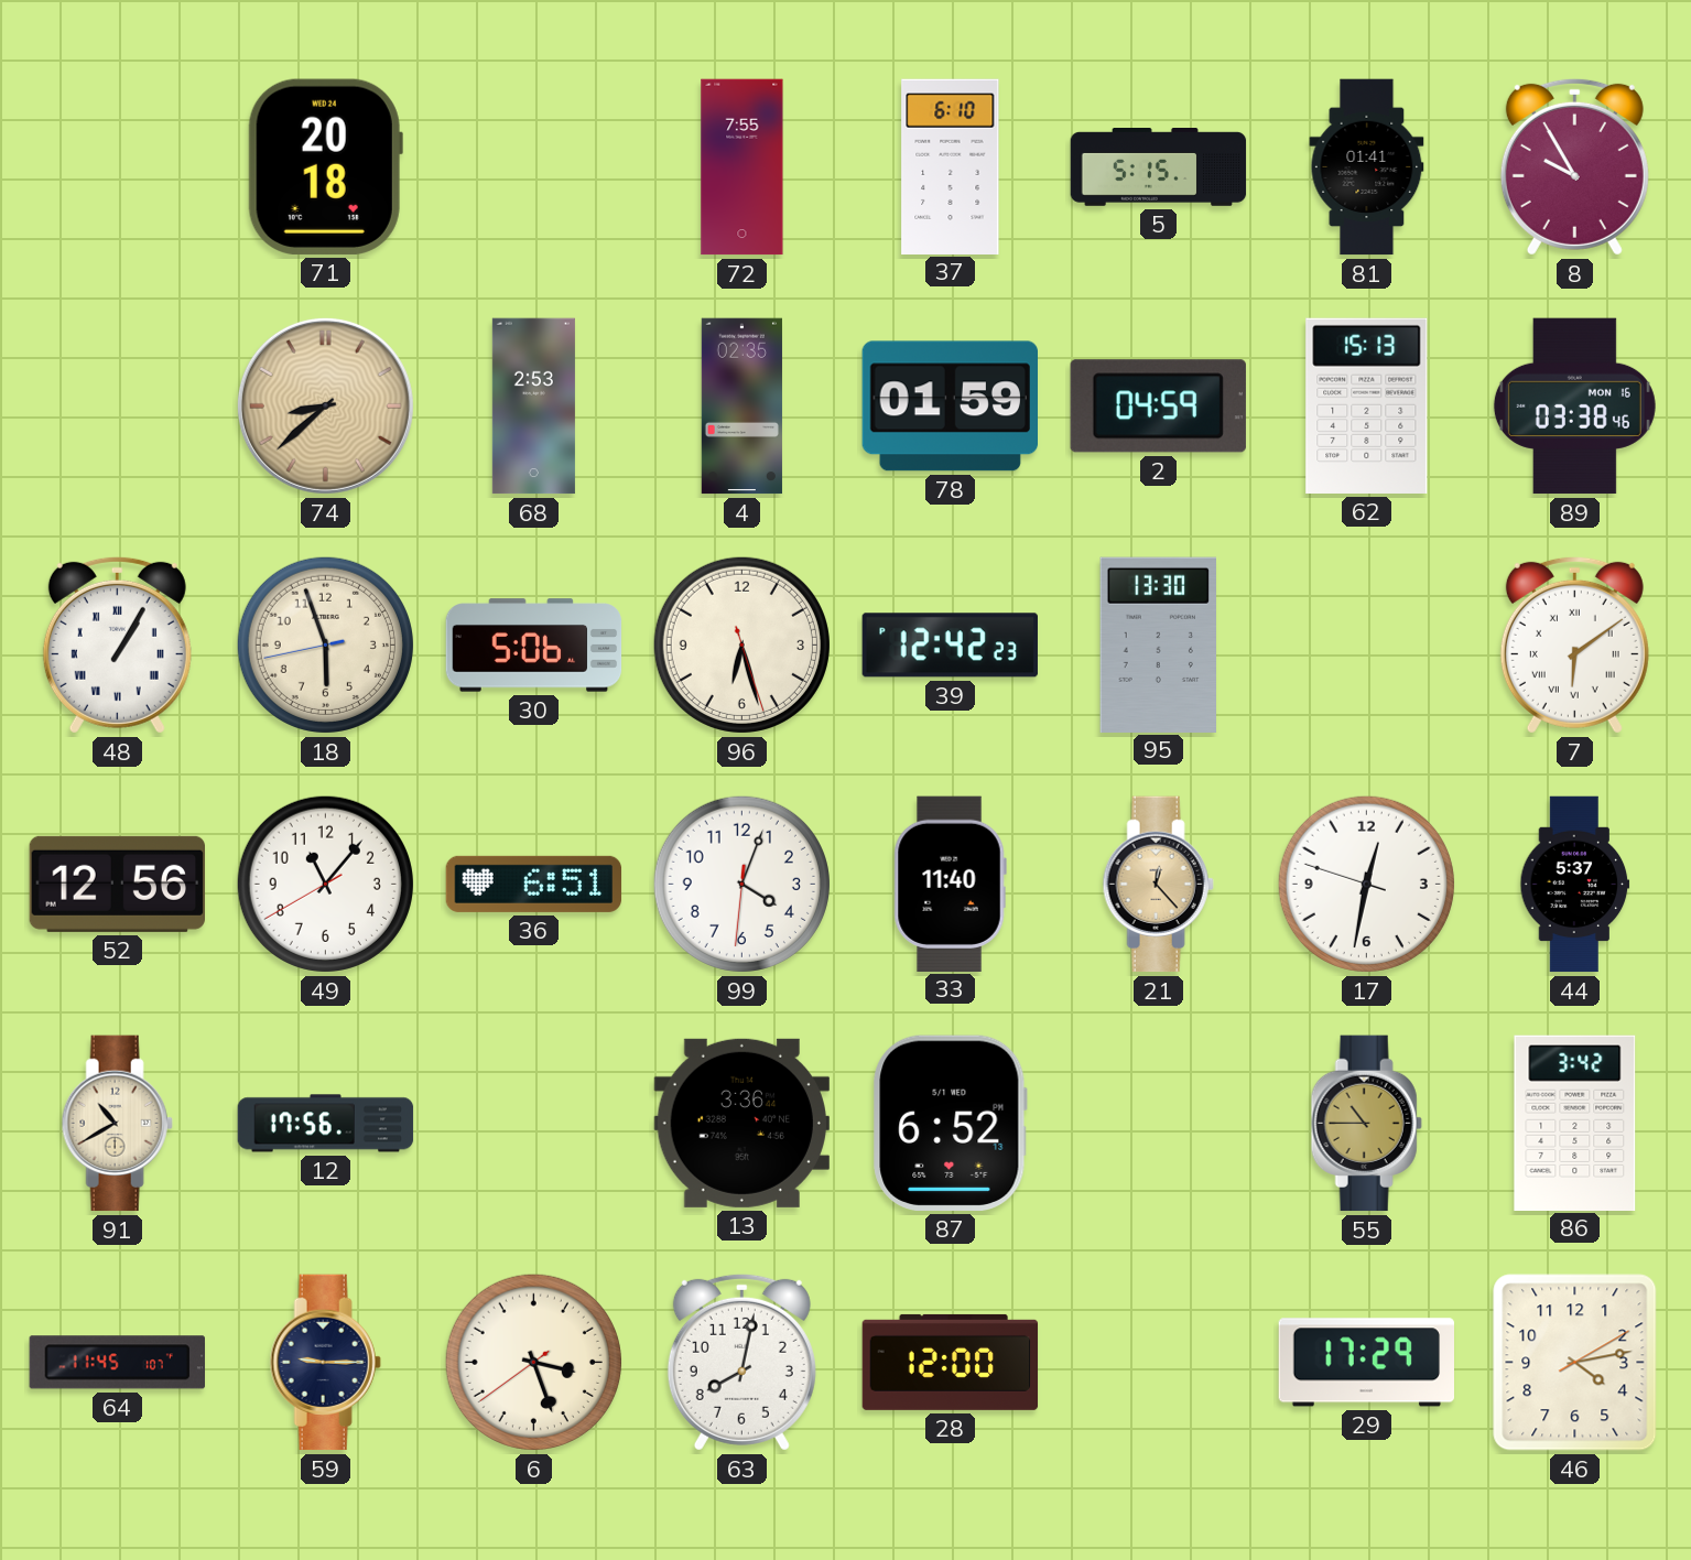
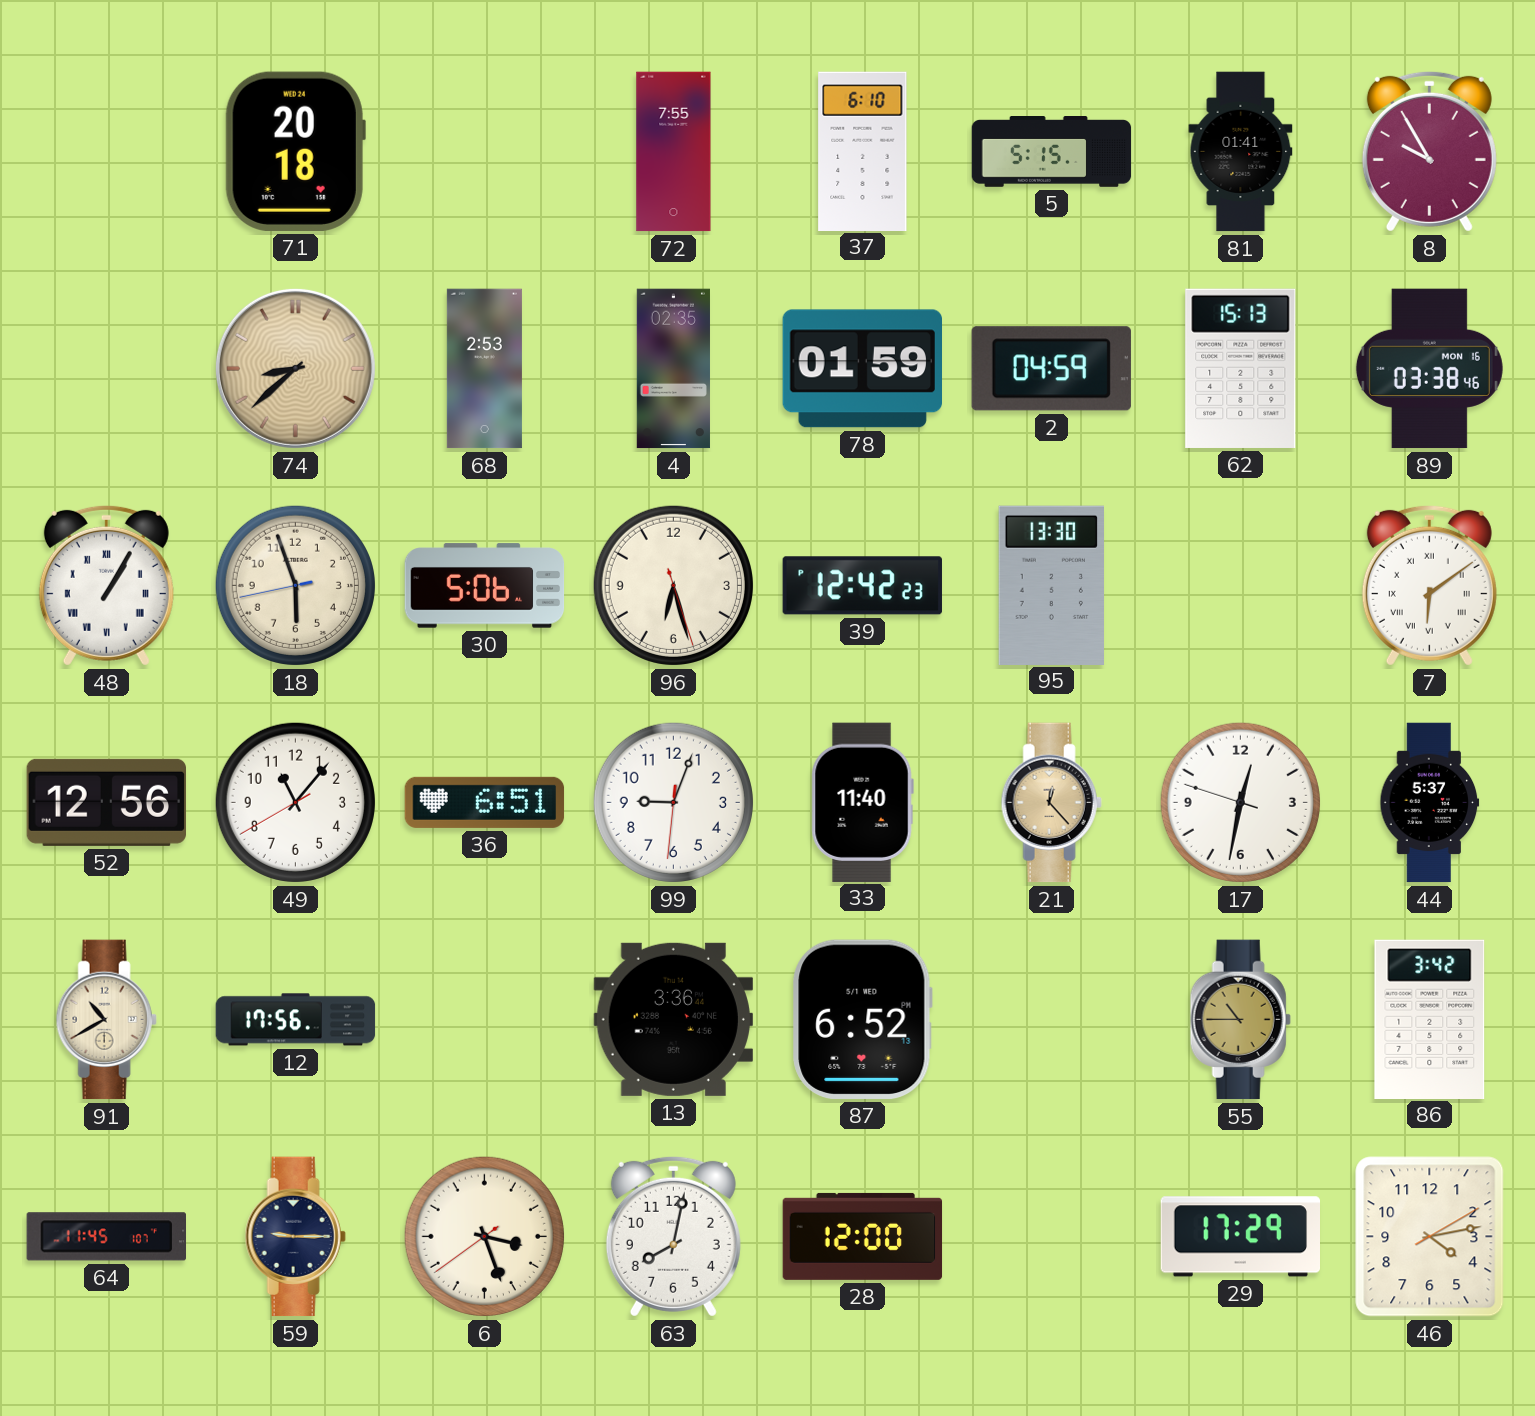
99: 4:03 -> 9:03
